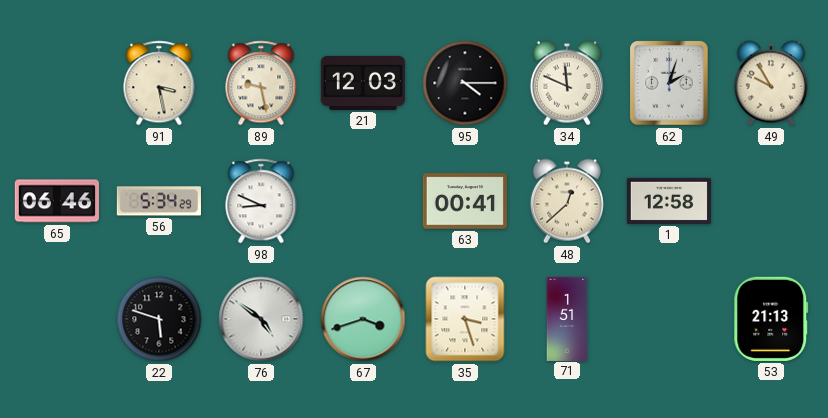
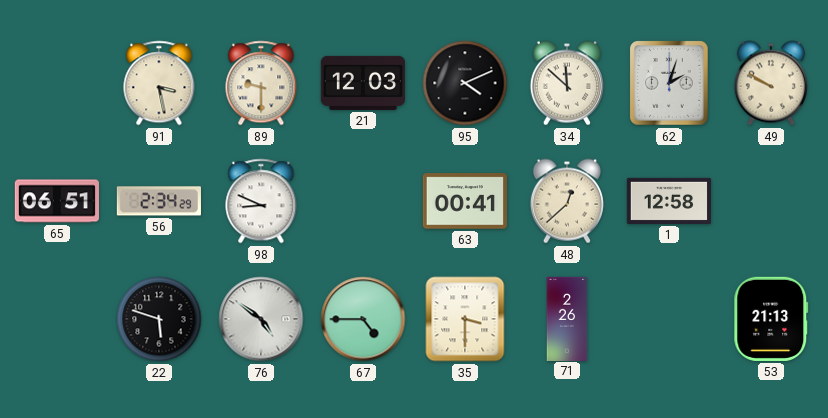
89: 9:28 -> 9:30
95: 4:15 -> 4:11
34: 11:49 -> 11:52
49: 9:55 -> 9:50
65: 06:46 -> 06:51
56: 5:34 -> 2:34
67: 3:42 -> 4:45
35: 3:27 -> 3:30
71: 1:51 -> 2:26
